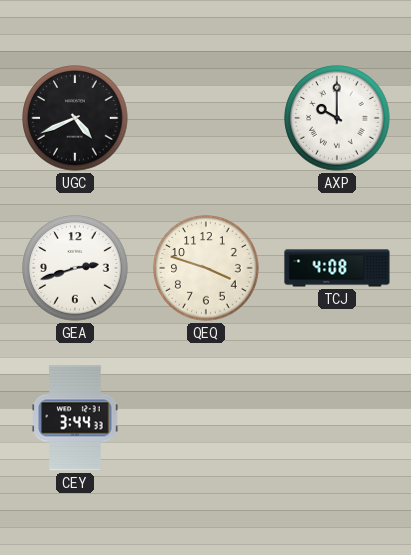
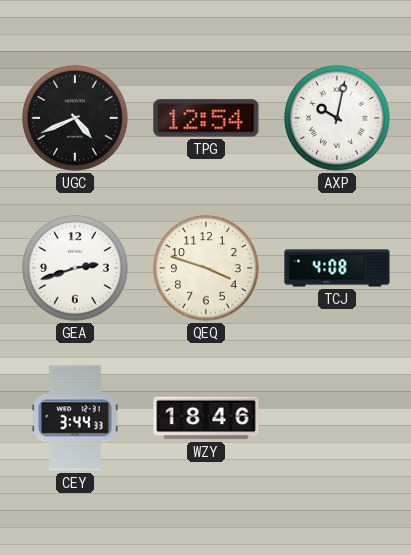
TPG: none -> 12:54
AXP: 10:00 -> 10:02
WZY: none -> 18:46
